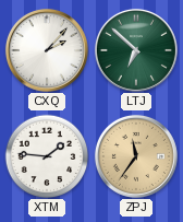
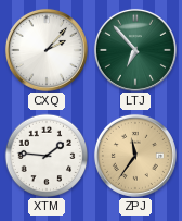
LTJ: 6:52 -> 6:53
